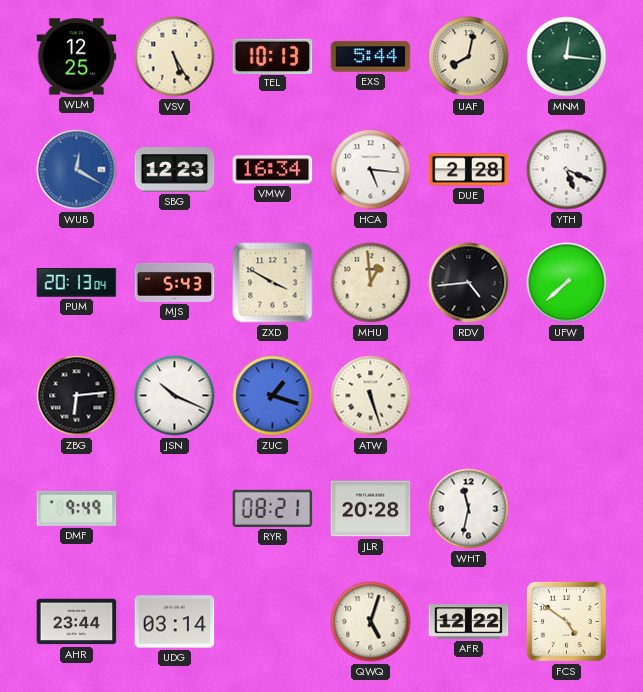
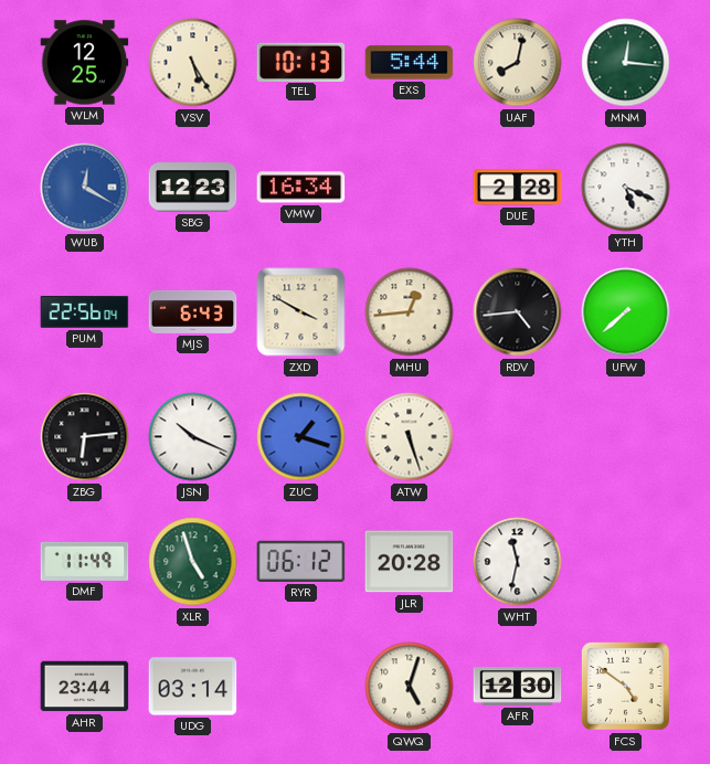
HCA: 5:16 -> none
PUM: 20:13 -> 22:56
MJS: 5:43 -> 6:43
MHU: 12:59 -> 12:44
DMF: 9:49 -> 11:49
XLR: none -> 4:57
RYR: 08:21 -> 06:12
AFR: 12:22 -> 12:30
